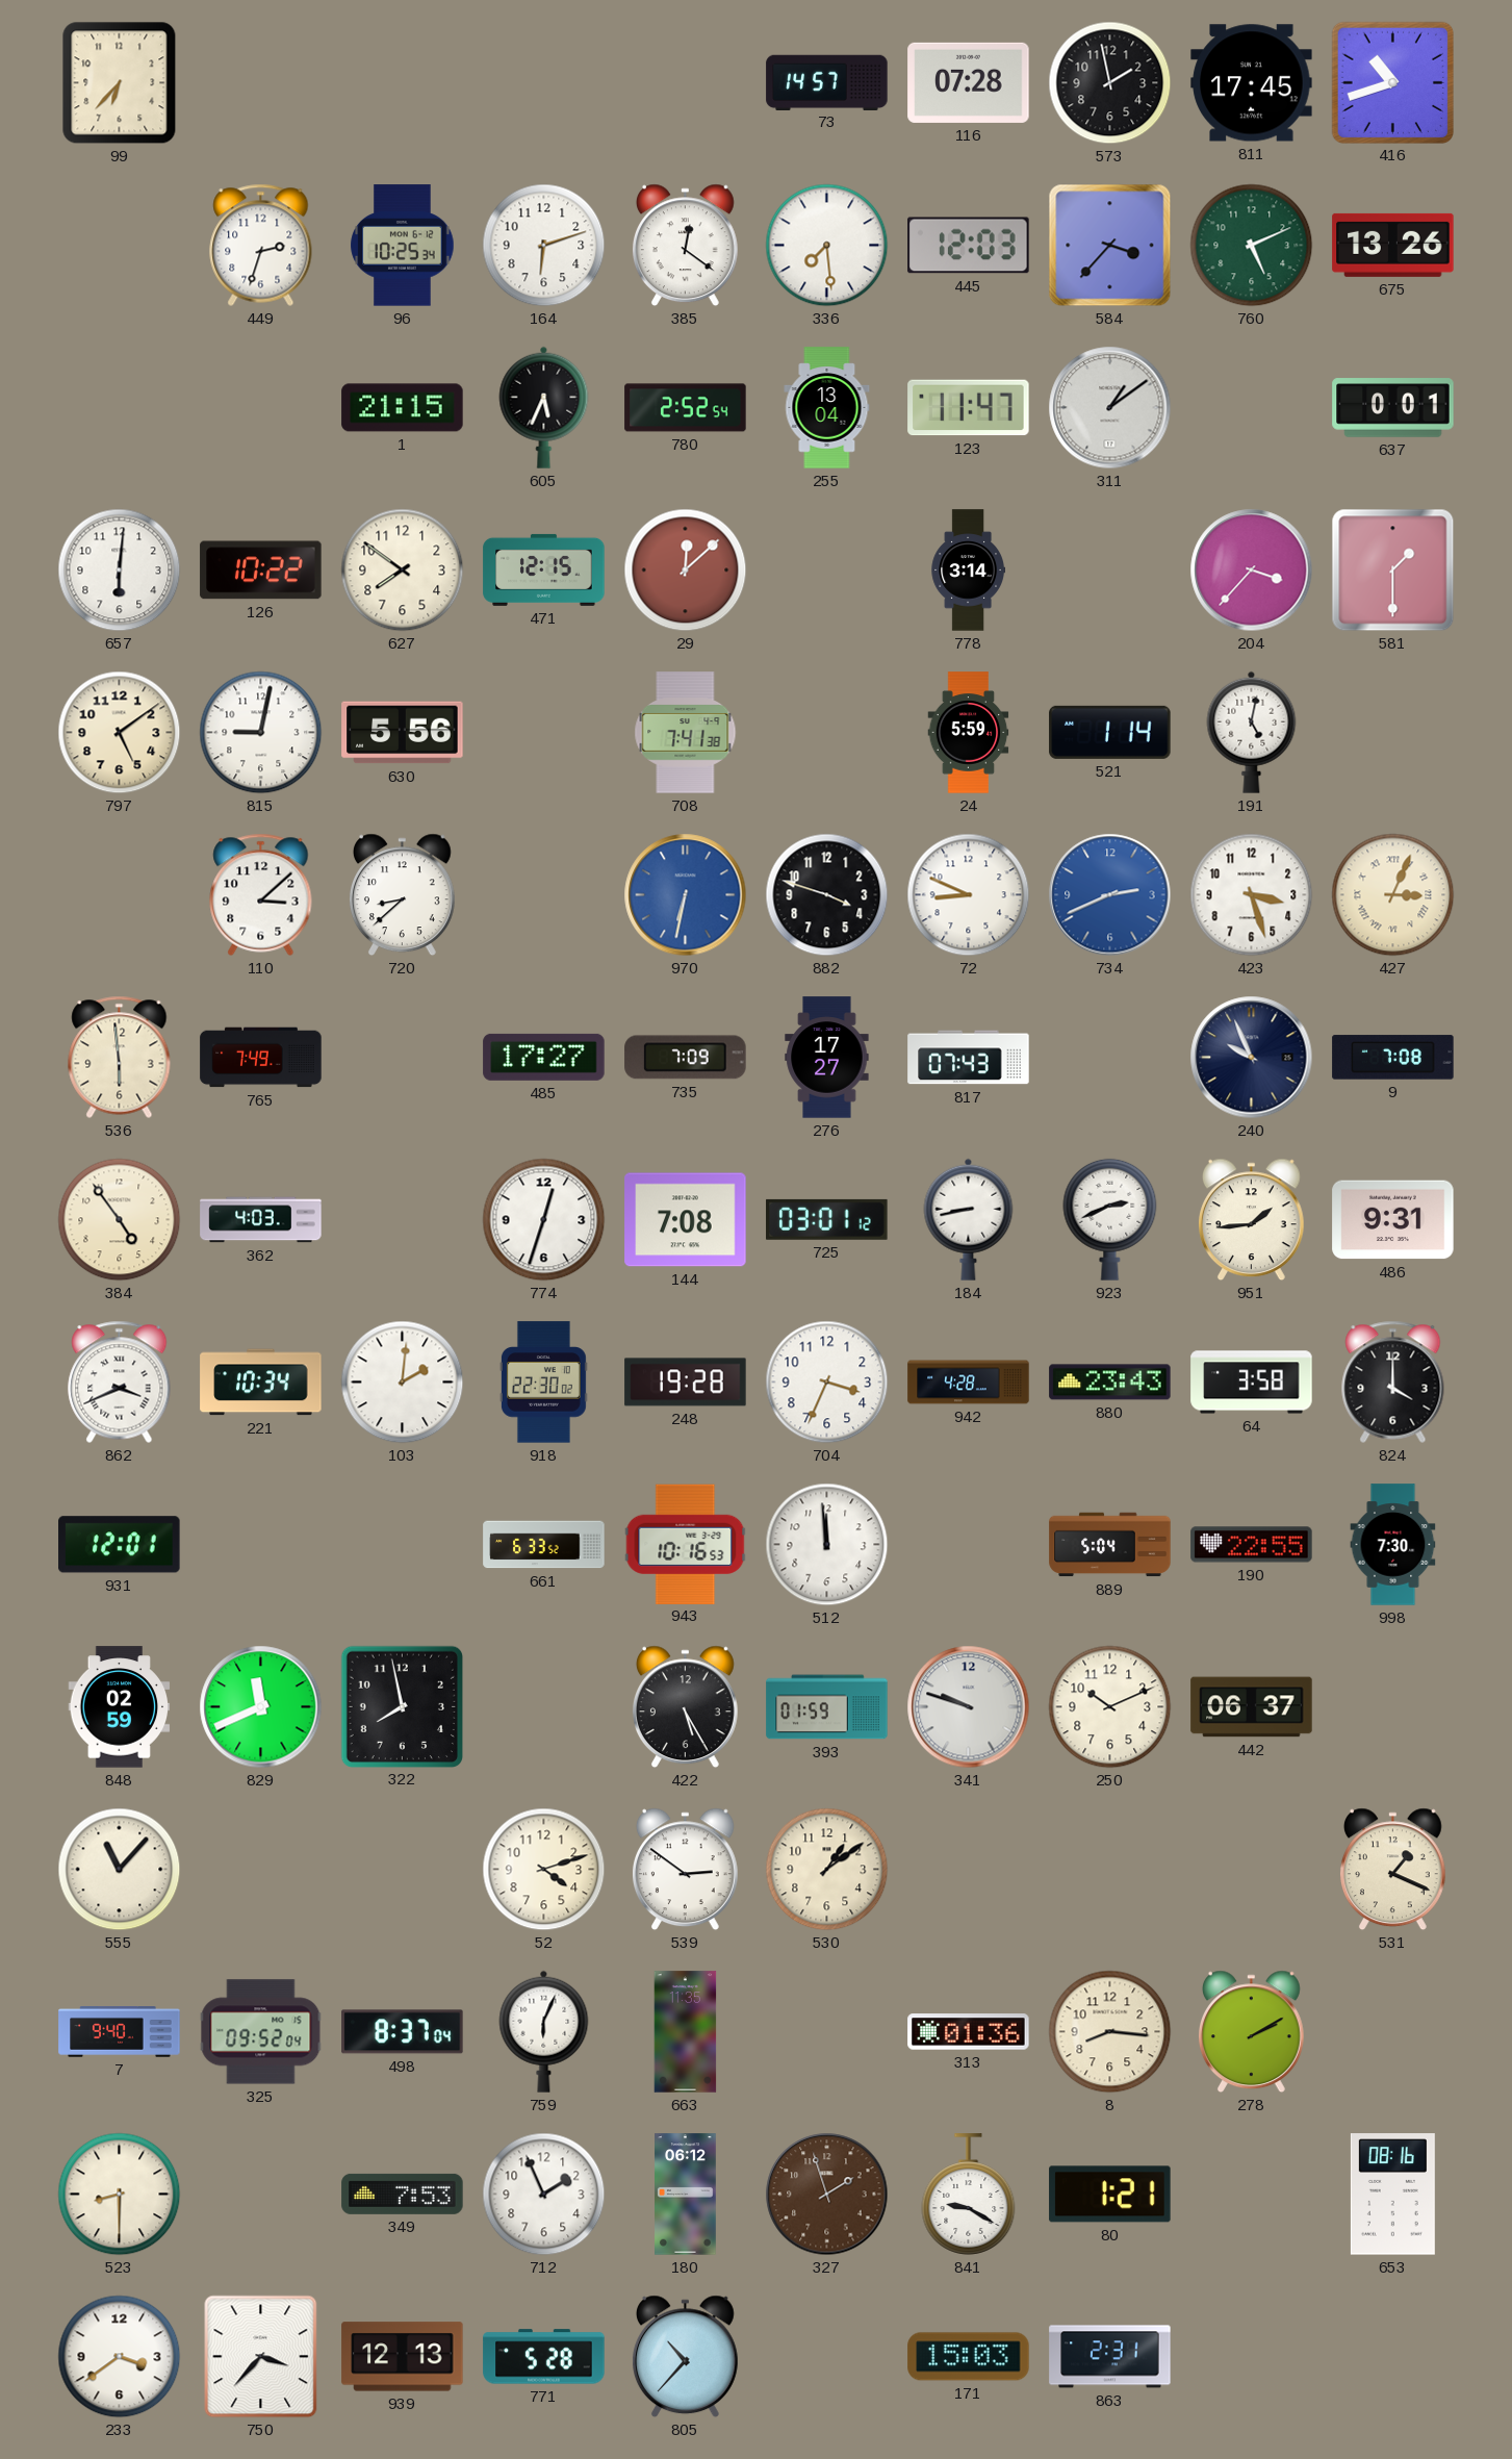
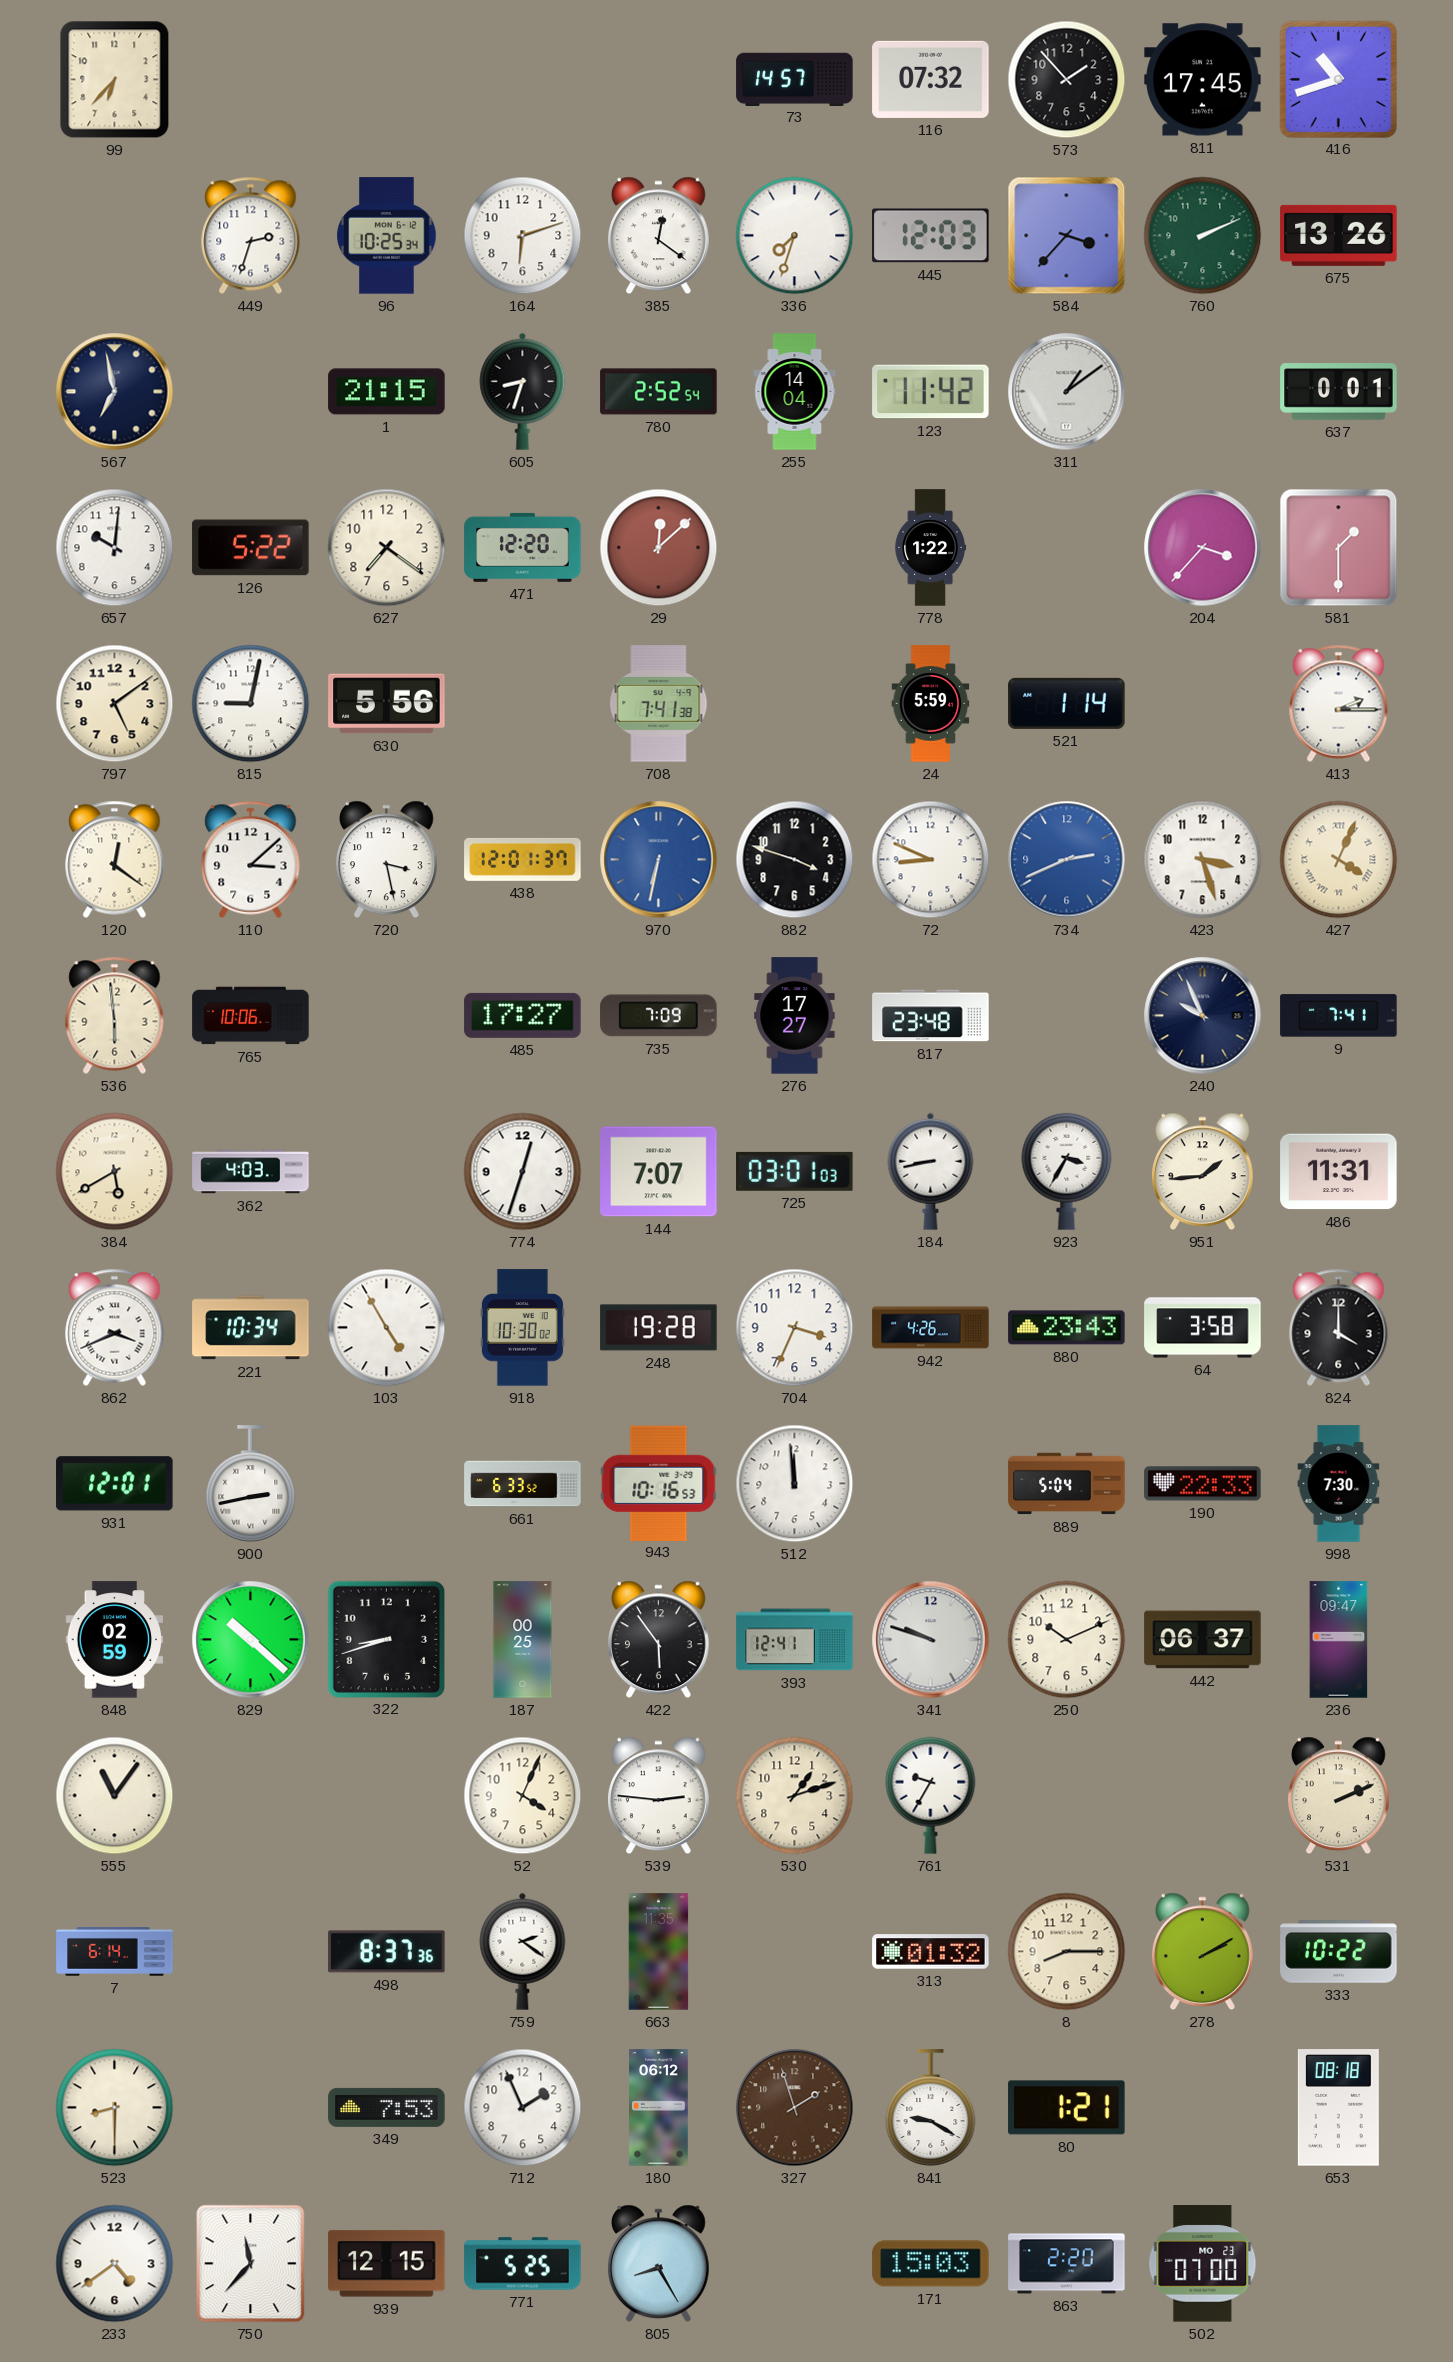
116: 07:28 -> 07:32
573: 1:58 -> 1:53
336: 7:29 -> 7:33
760: 5:11 -> 2:11
567: none -> 6:58
605: 5:34 -> 8:33
255: 13:04 -> 14:04
123: 11:47 -> 11:42
657: 6:01 -> 10:01
126: 10:22 -> 5:22
627: 7:51 -> 7:21
471: 12:15 -> 12:20
778: 3:14 -> 1:22
191: 5:02 -> none
413: none -> 2:15
120: none -> 12:21
720: 8:38 -> 3:28
438: none -> 12:01
427: 3:04 -> 4:04
765: 7:49 -> 10:06
817: 07:43 -> 23:48
9: 7:08 -> 7:41
384: 4:54 -> 5:40
144: 7:08 -> 7:07
725: 03:01:12 -> 03:01:03
923: 2:41 -> 3:35
486: 9:31 -> 11:31
103: 2:01 -> 4:55
918: 22:30 -> 10:30
942: 4:28 -> 4:26
900: none -> 2:43
190: 22:55 -> 22:33
829: 11:41 -> 10:22
322: 7:58 -> 8:42
187: none -> 00:25
422: 5:25 -> 5:54
393: 01:59 -> 12:41
236: none -> 09:47
555: 11:07 -> 11:06
52: 4:12 -> 4:04
539: 2:51 -> 2:46
530: 1:09 -> 1:12
761: none -> 9:35
531: 1:19 -> 2:11
7: 9:40 -> 6:14
325: 09:52 -> none
498: 8:37:04 -> 8:37:36
759: 6:04 -> 2:21
313: 01:36 -> 01:32
8: 8:16 -> 8:15
333: none -> 10:22
653: 08:16 -> 08:18
233: 3:39 -> 4:39
750: 3:37 -> 11:37
939: 12:13 -> 12:15
771: 5:28 -> 5:25
805: 10:37 -> 8:25
863: 2:31 -> 2:20
502: none -> 07:00
